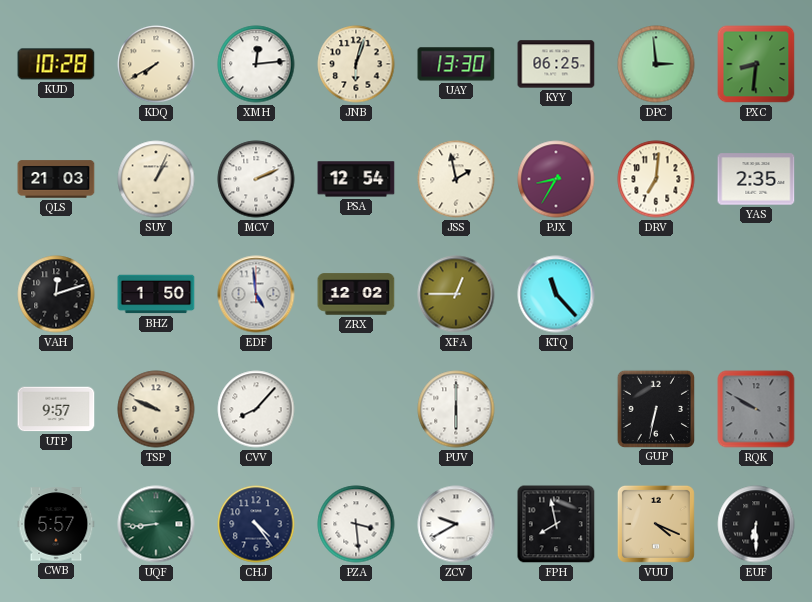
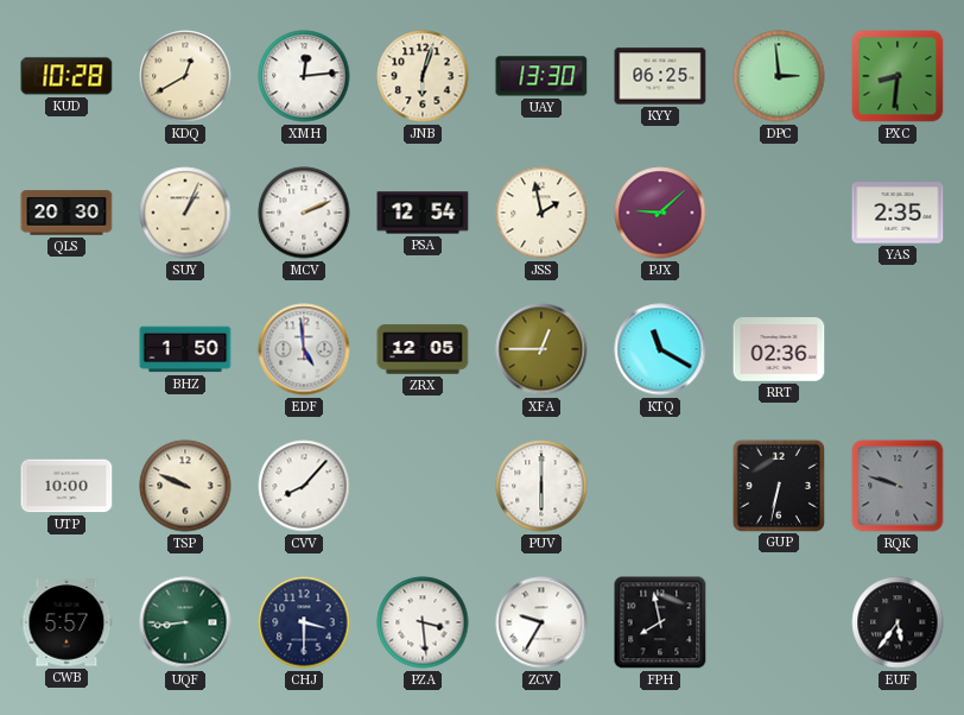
KDQ: 7:40 -> 12:40
QLS: 21:03 -> 20:30
PJX: 8:35 -> 9:08
DRV: 7:01 -> none
VAH: 12:12 -> none
ZRX: 12:02 -> 12:05
KTQ: 11:23 -> 11:20
RRT: none -> 02:36
UTP: 9:57 -> 10:00
RQK: 9:50 -> 9:48
CHJ: 4:24 -> 3:30
ZCV: 9:40 -> 9:35
VUU: 4:19 -> none
EUF: 6:30 -> 5:36
